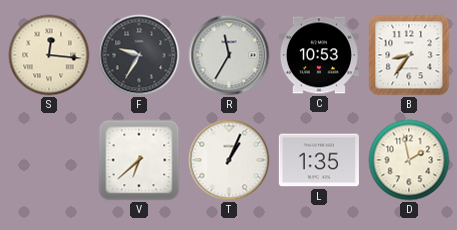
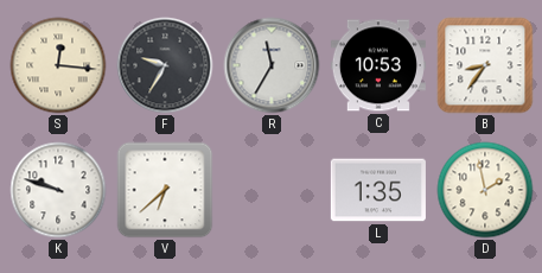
K: none -> 9:48
T: 1:04 -> none
